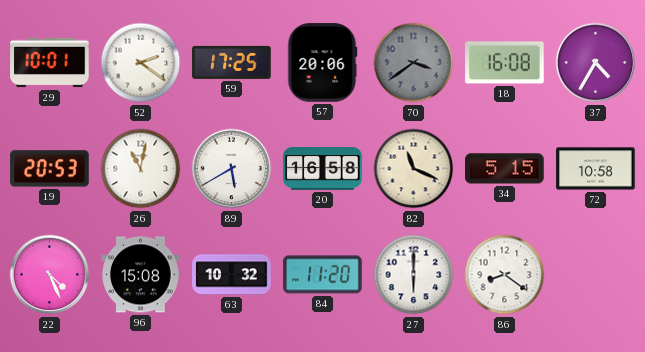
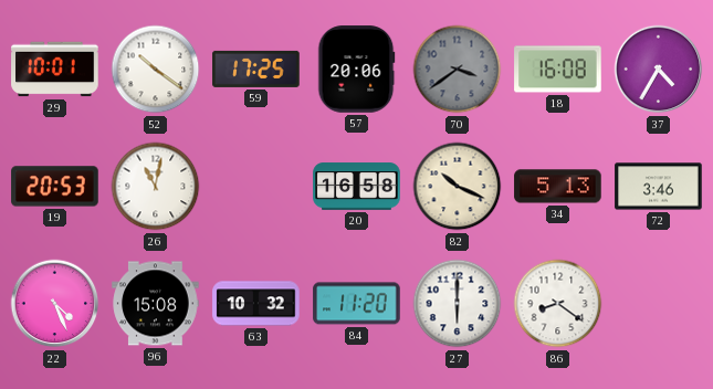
52: 2:21 -> 10:21
89: 5:40 -> none
82: 11:19 -> 10:19
34: 5:15 -> 5:13
72: 10:58 -> 3:46
